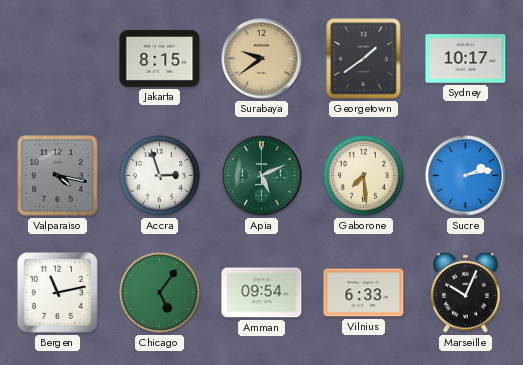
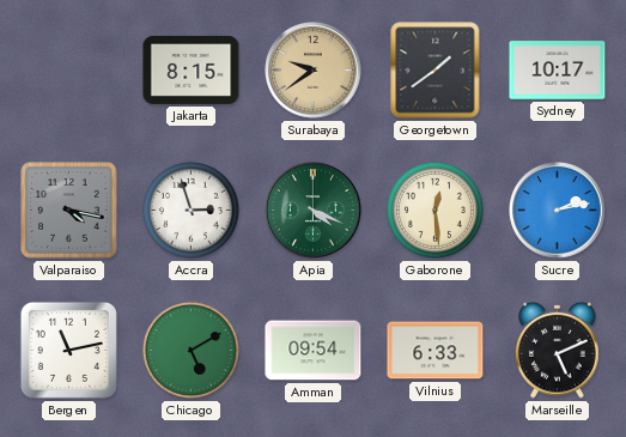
Apia: 5:11 -> 4:19
Gaborone: 7:29 -> 12:29
Chicago: 5:06 -> 5:10
Marseille: 10:04 -> 5:11
